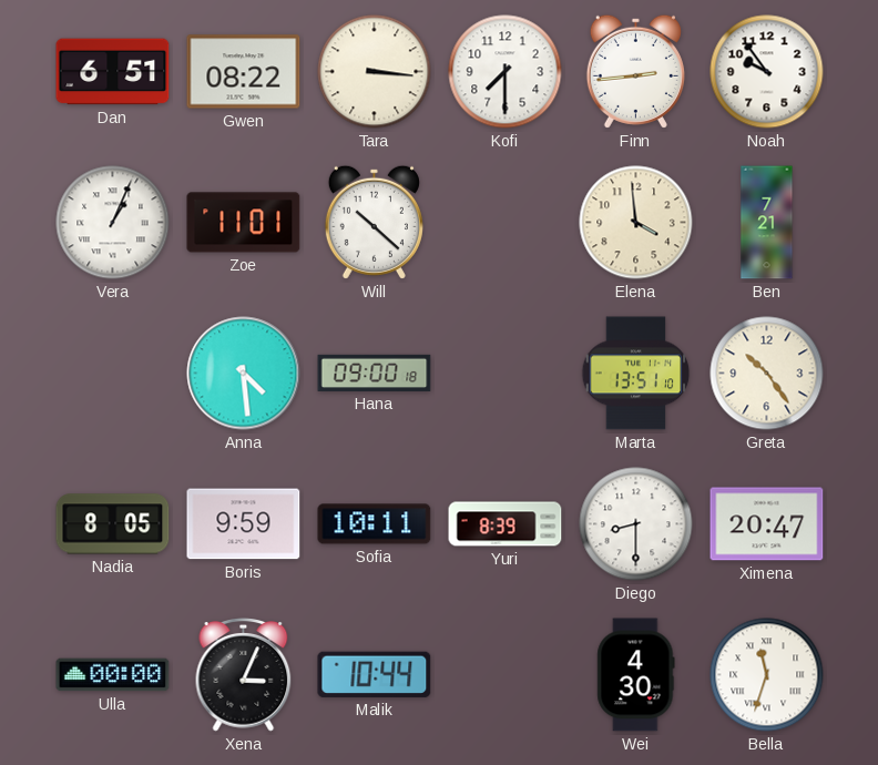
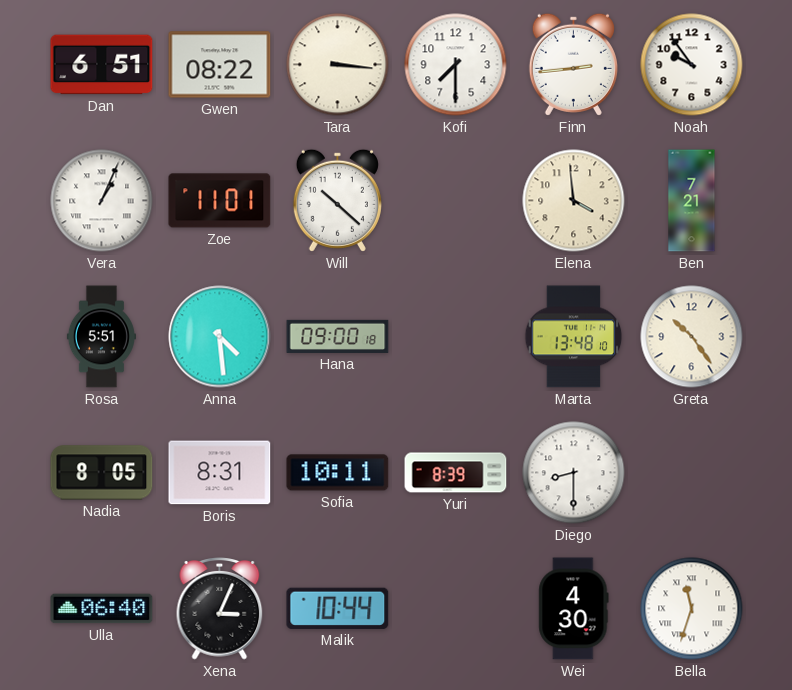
Rosa: none -> 5:51
Marta: 13:51 -> 13:48
Boris: 9:59 -> 8:31
Ximena: 20:47 -> none
Ulla: 00:00 -> 06:40
